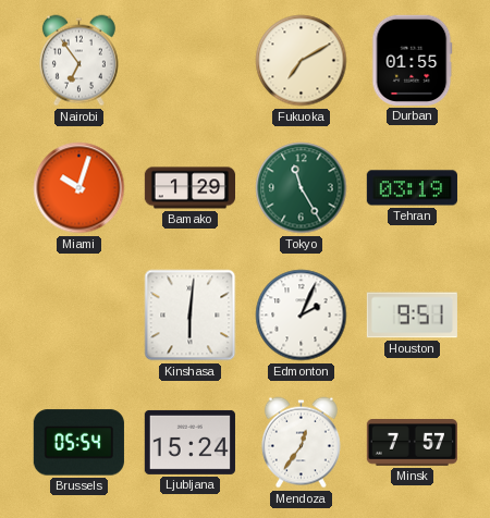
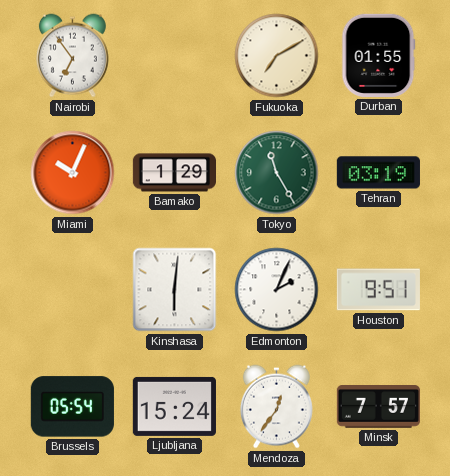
Miami: 10:03 -> 10:04
